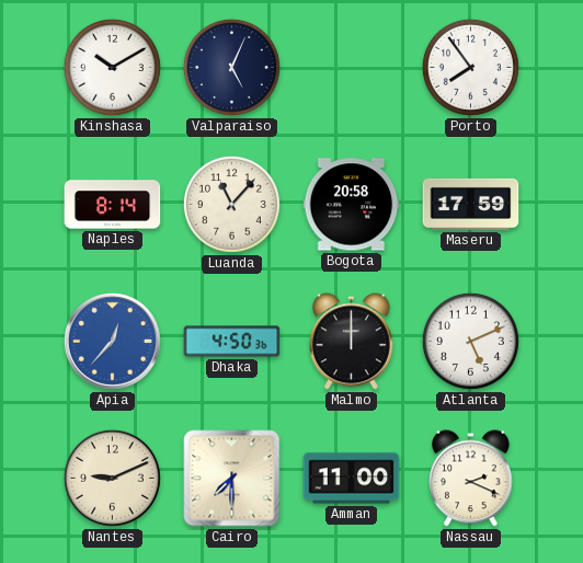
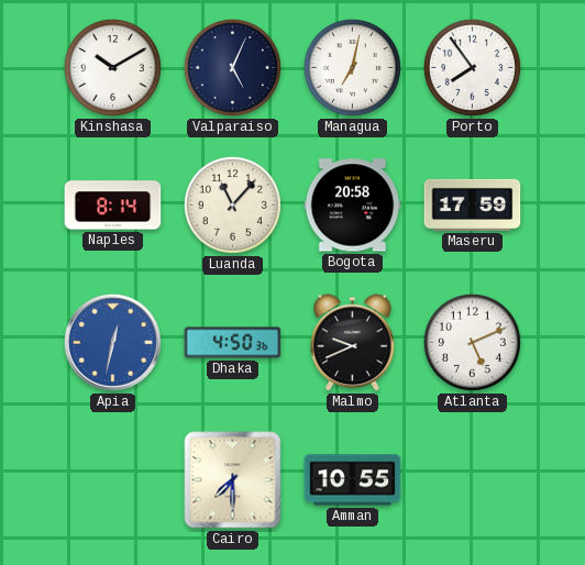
Managua: none -> 7:02
Apia: 12:37 -> 12:32
Malmo: 12:00 -> 9:41
Nantes: 9:11 -> none
Amman: 11:00 -> 10:55
Nassau: 2:19 -> none
